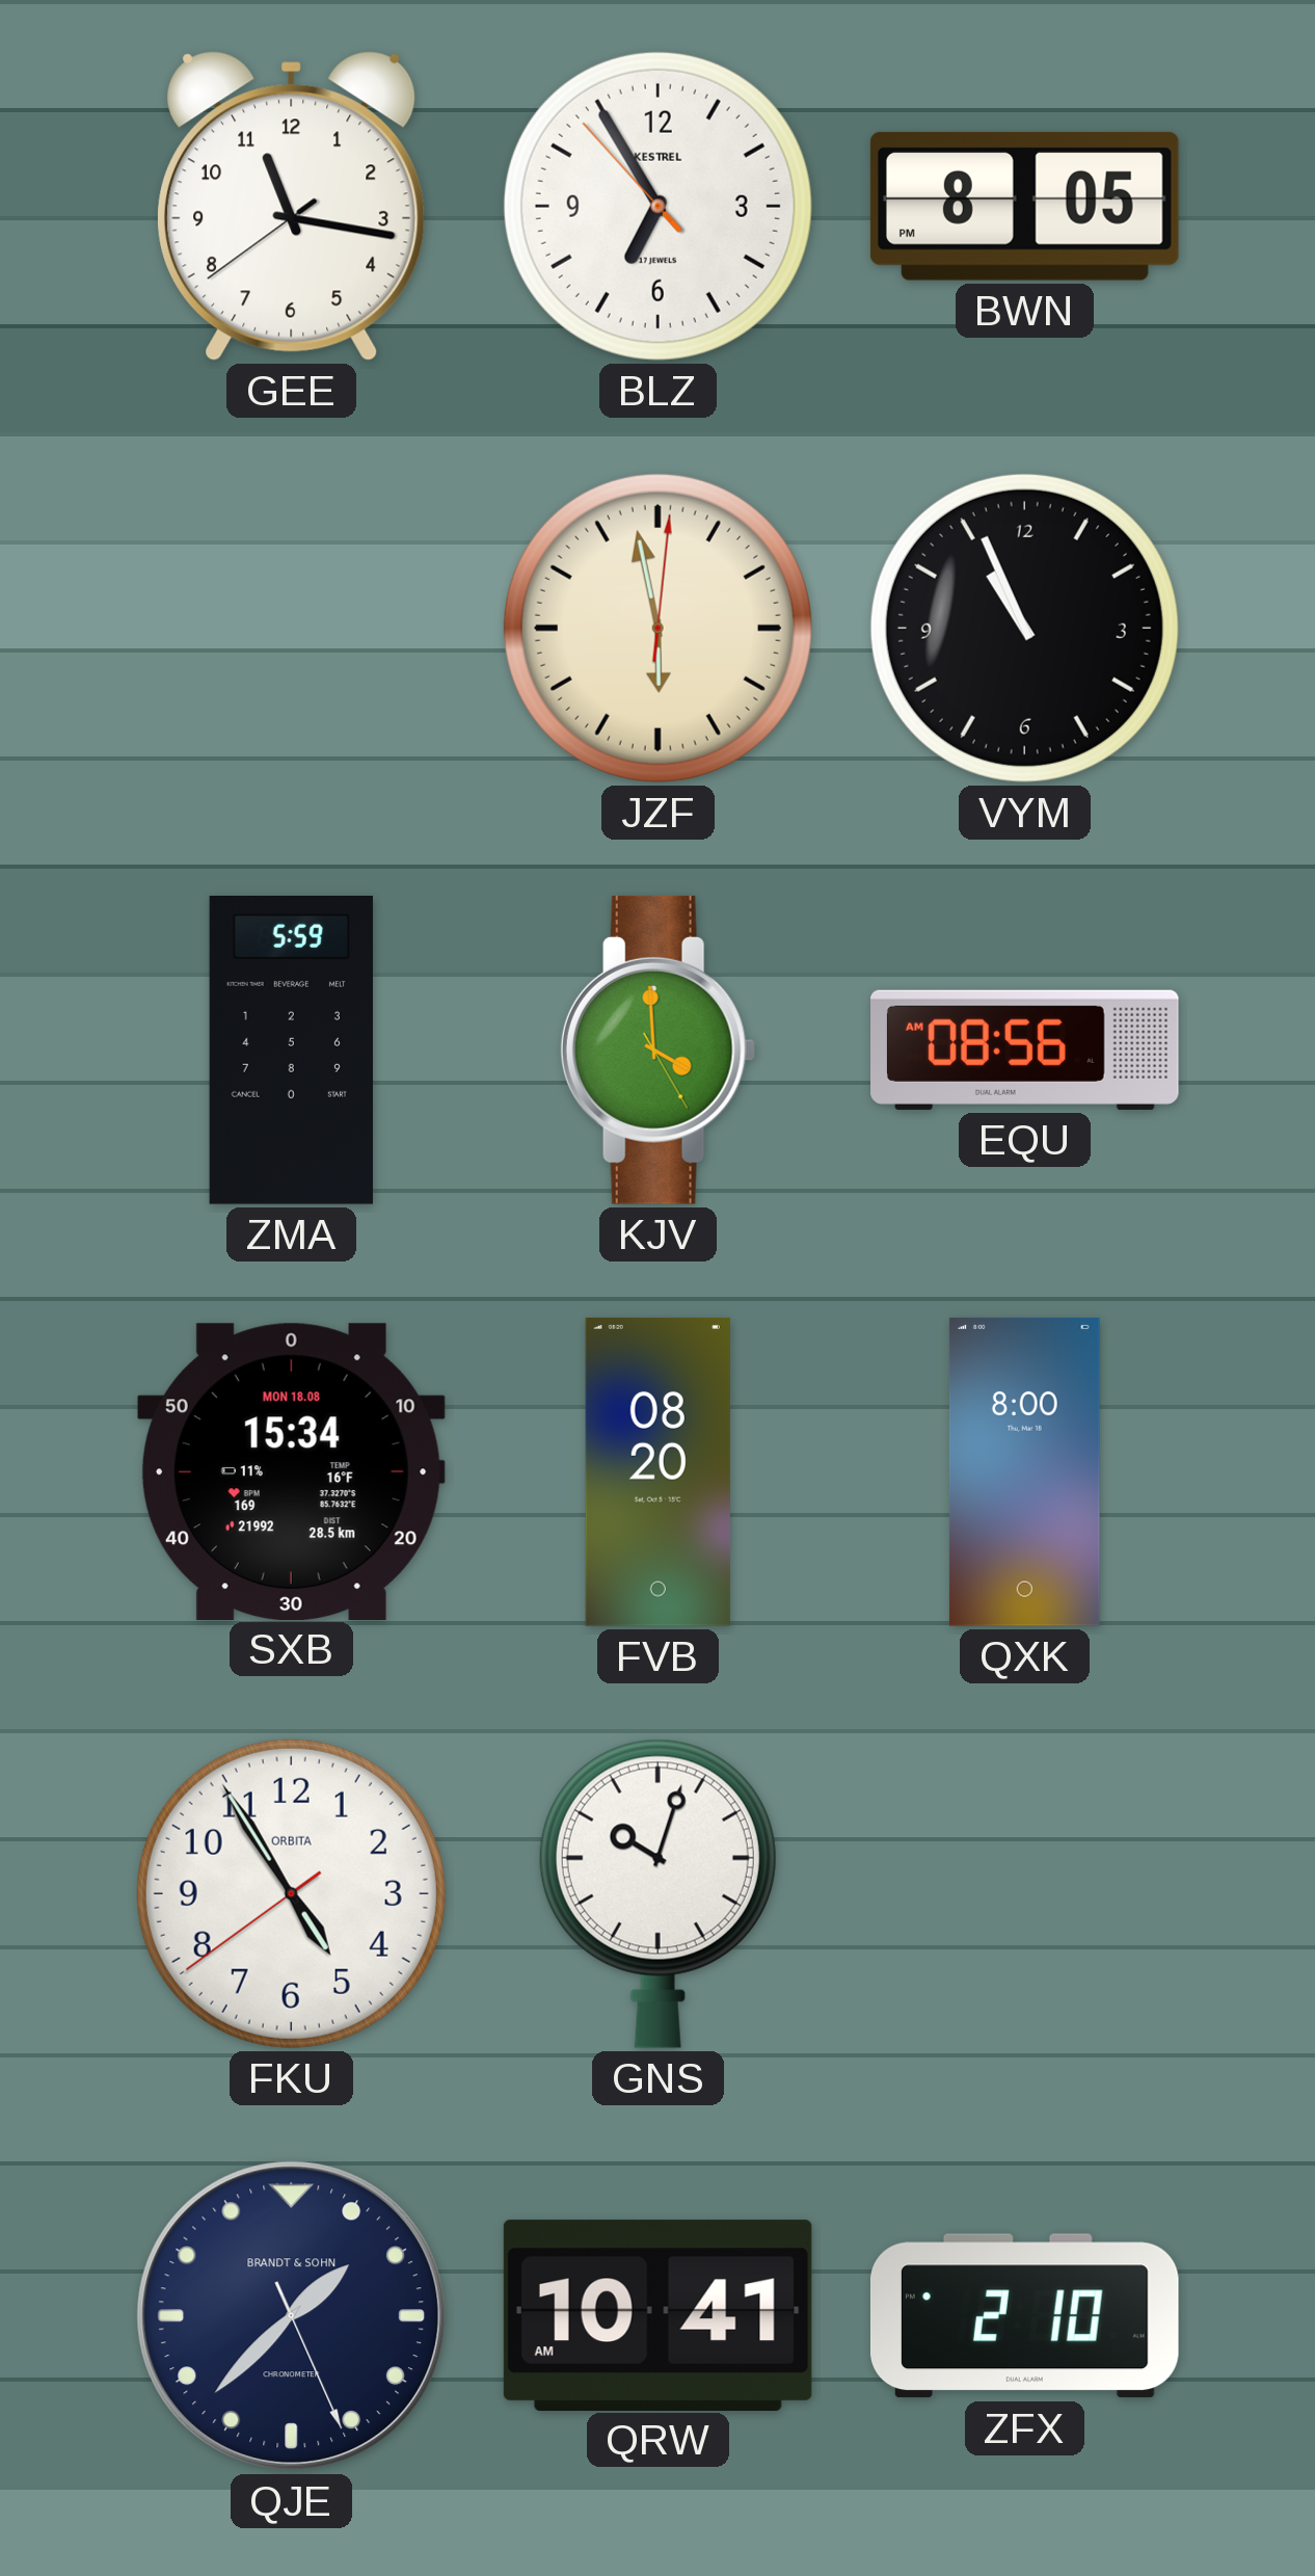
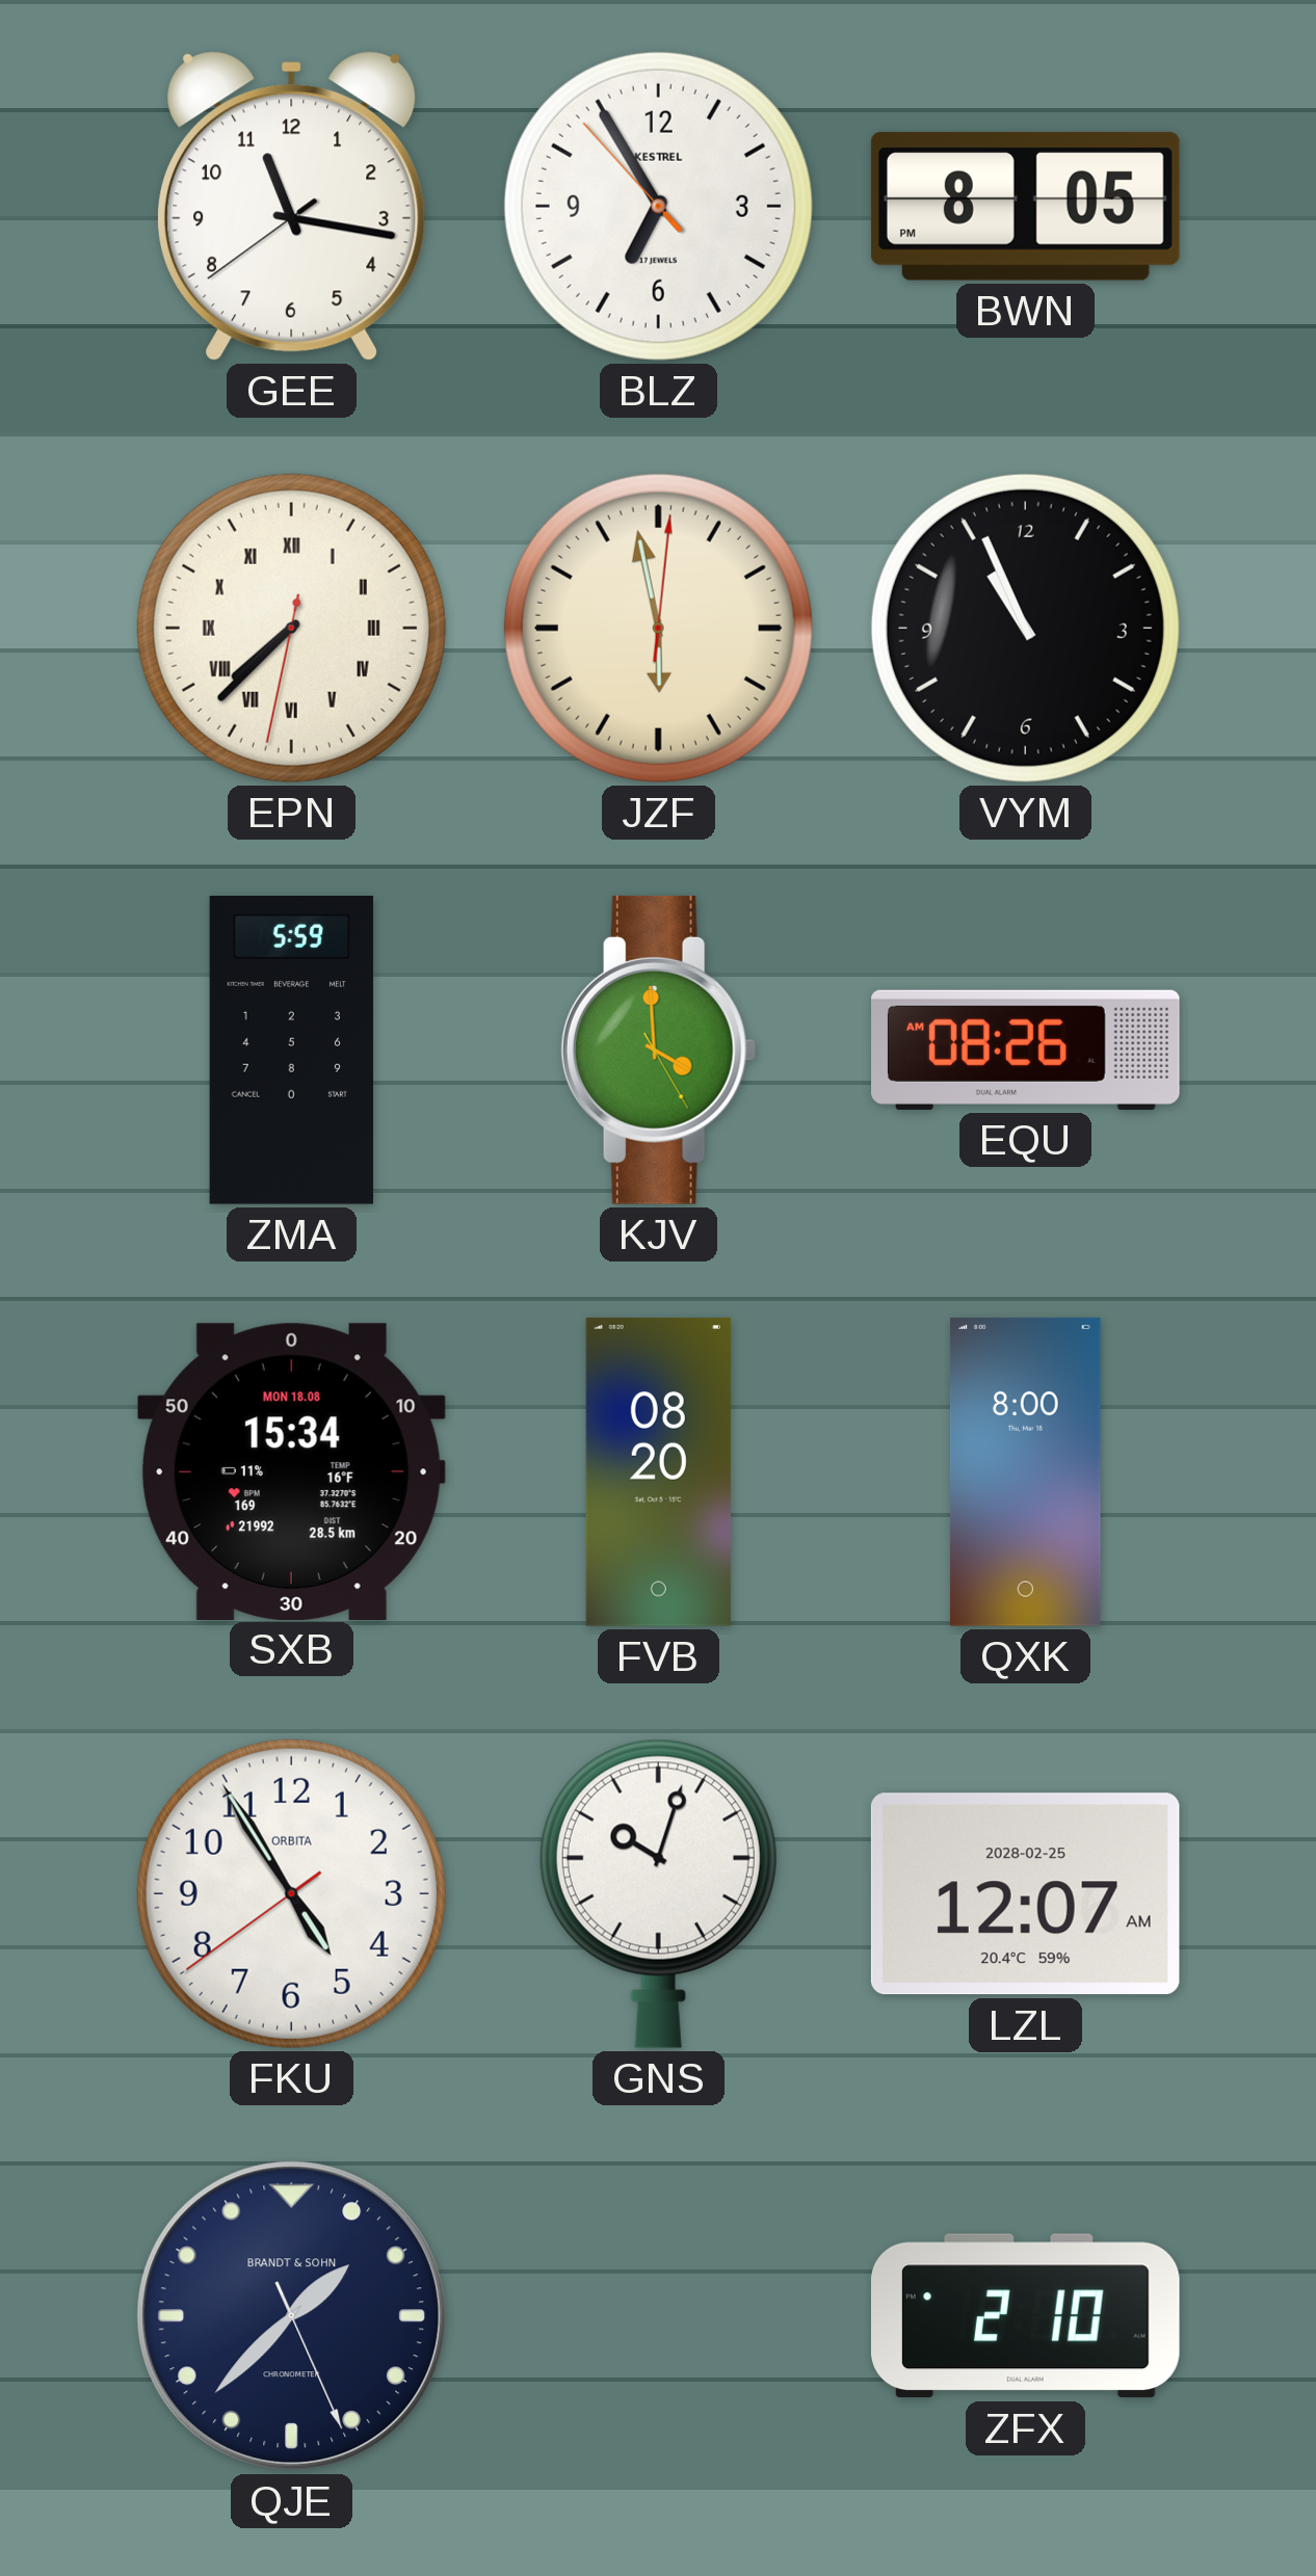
EPN: none -> 7:37
EQU: 08:56 -> 08:26
LZL: none -> 12:07
QRW: 10:41 -> none
